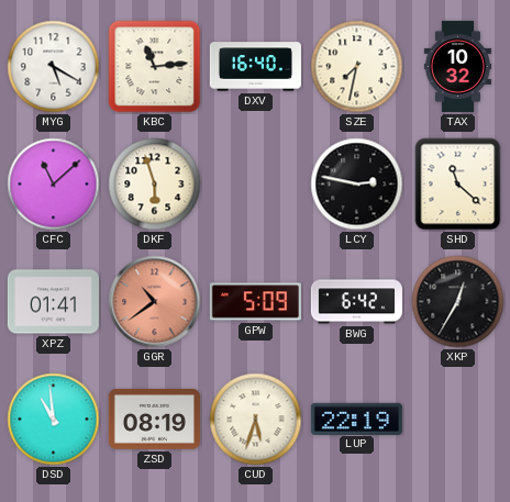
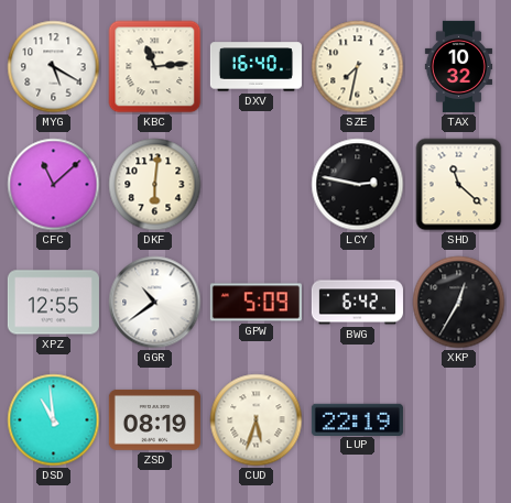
DKF: 5:57 -> 6:01
XPZ: 01:41 -> 12:55
GGR dial: salmon -> white
